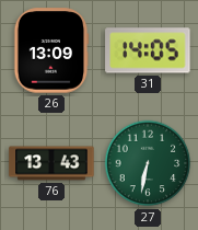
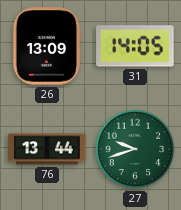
76: 13:43 -> 13:44
27: 6:32 -> 9:42
